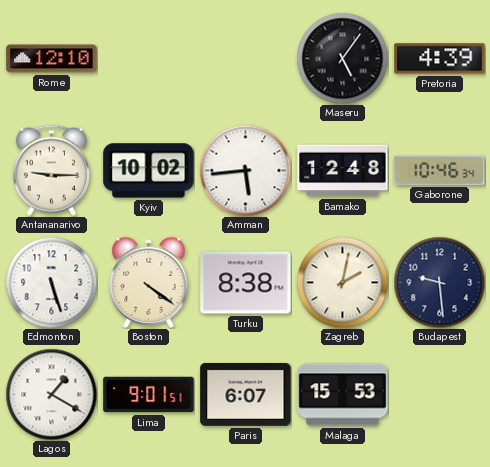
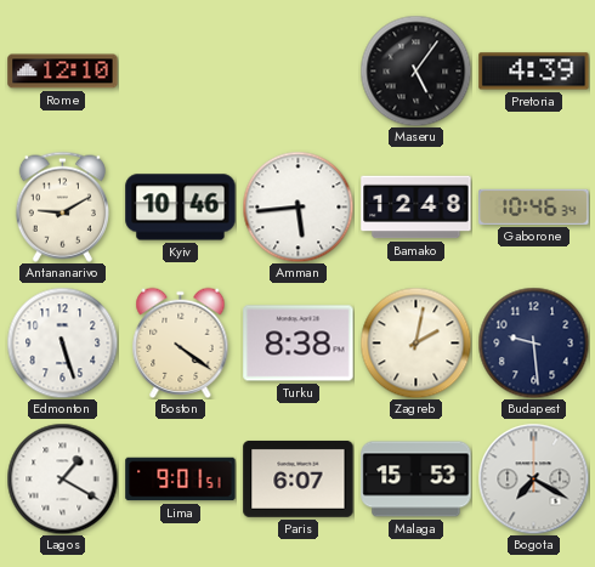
Antananarivo: 9:15 -> 9:10
Kyiv: 10:02 -> 10:46
Bogota: none -> 7:20
